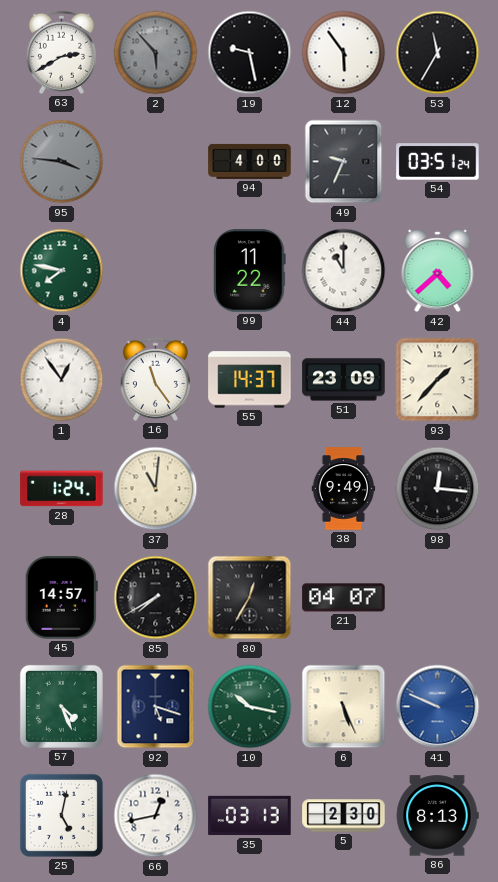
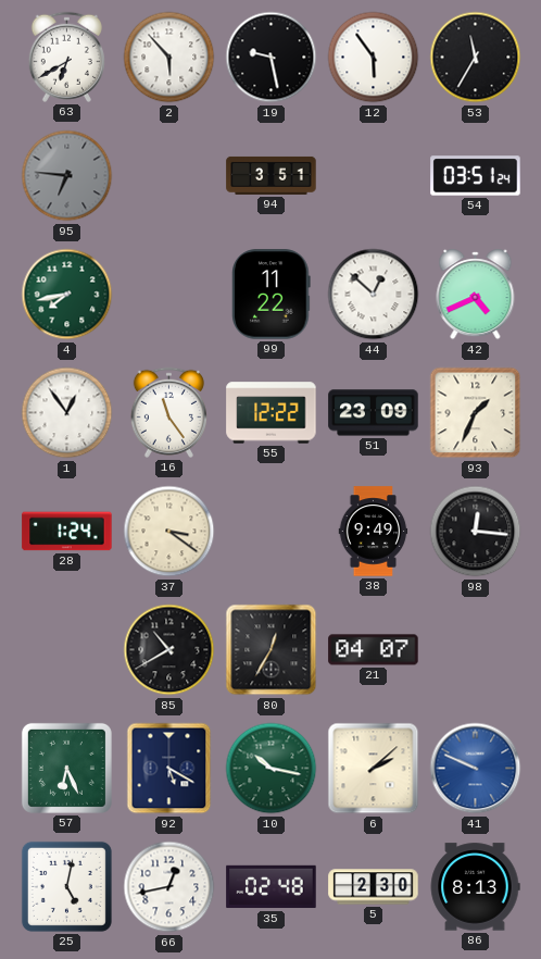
63: 2:40 -> 6:40
2 dial: grey -> white
95: 3:46 -> 6:46
94: 4:00 -> 3:51
49: 9:34 -> none
4: 7:47 -> 7:43
44: 11:00 -> 12:52
42: 4:38 -> 4:41
55: 14:37 -> 12:22
93: 1:37 -> 1:34
37: 11:01 -> 3:21
45: 14:57 -> none
85: 7:40 -> 10:40
57: 4:26 -> 6:26
92: 5:18 -> 5:20
6: 5:26 -> 2:08
35: 03:13 -> 02:48
